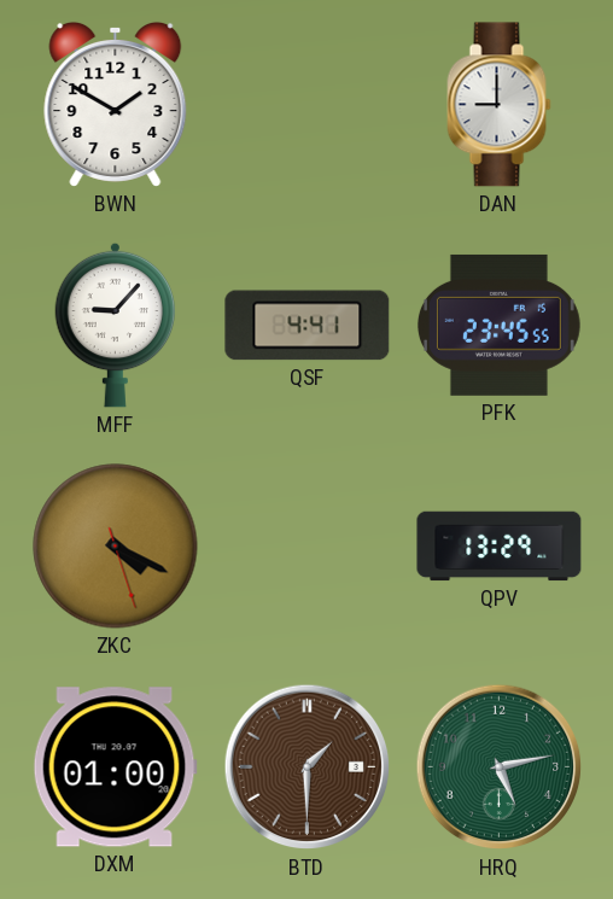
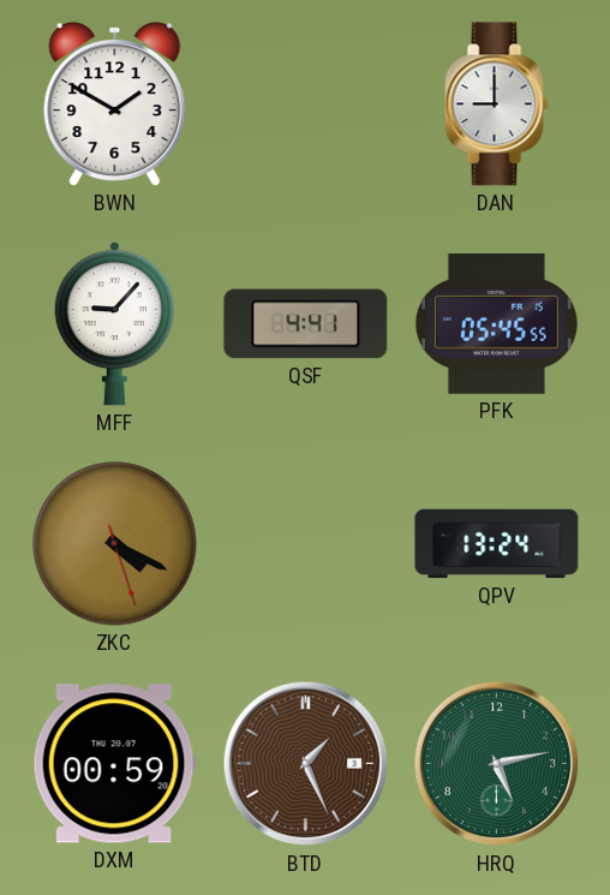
PFK: 23:45 -> 05:45
QPV: 13:29 -> 13:24
DXM: 01:00 -> 00:59
BTD: 1:30 -> 1:26
